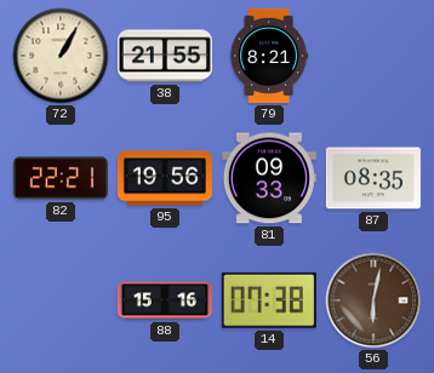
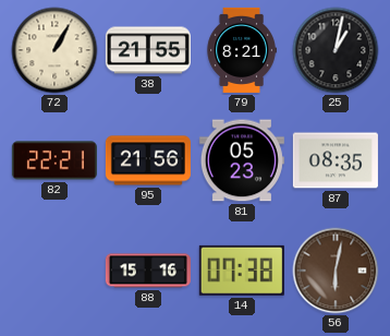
25: none -> 1:02
95: 19:56 -> 21:56
81: 09:33 -> 05:23
